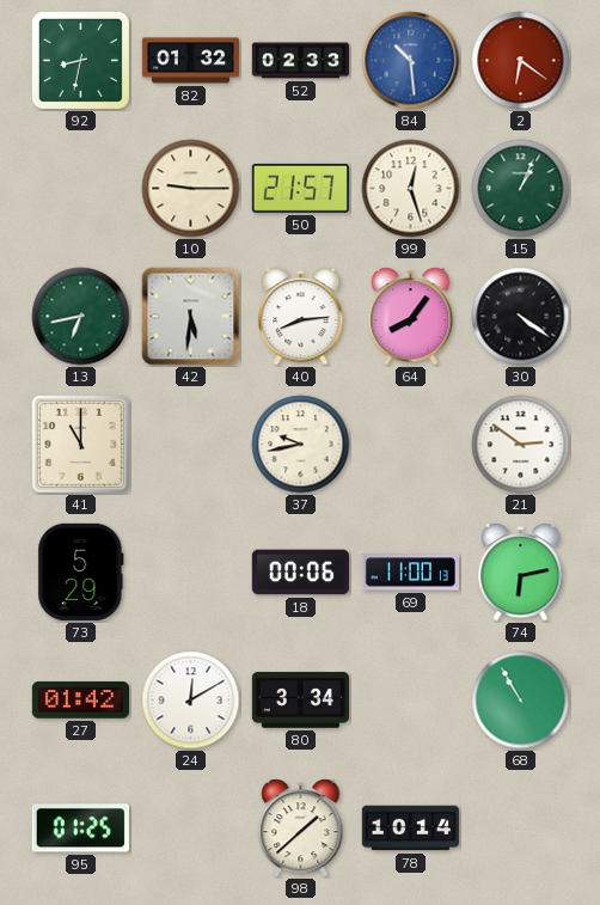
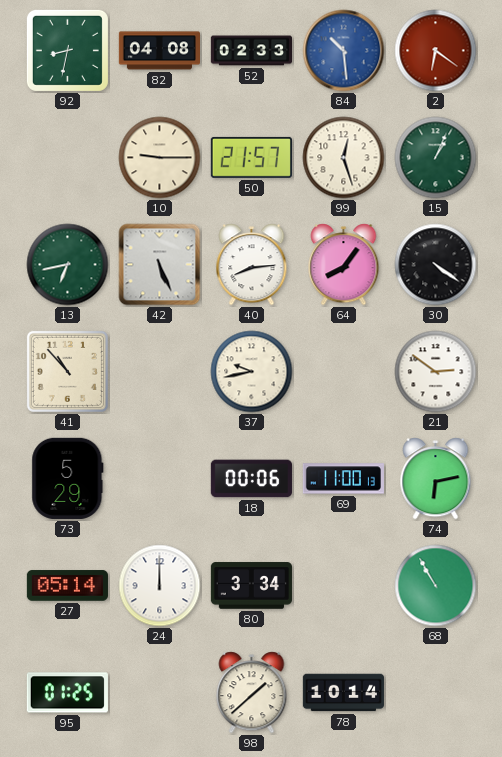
82: 01:32 -> 04:08
42: 5:31 -> 5:26
41: 11:00 -> 10:53
27: 01:42 -> 05:14
24: 12:10 -> 12:00
